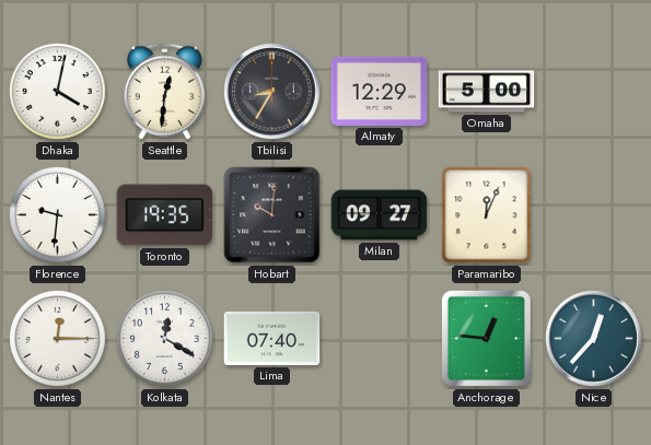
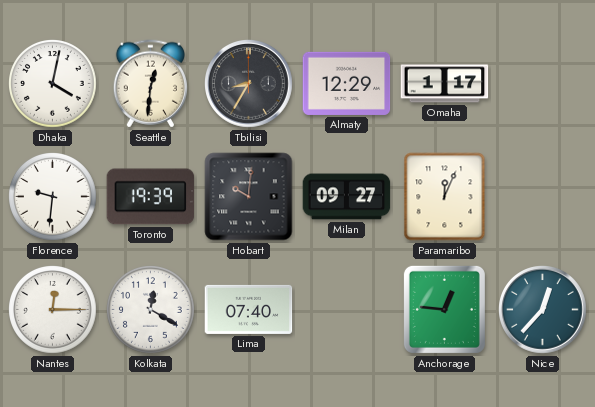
Omaha: 5:00 -> 1:17
Toronto: 19:35 -> 19:39
